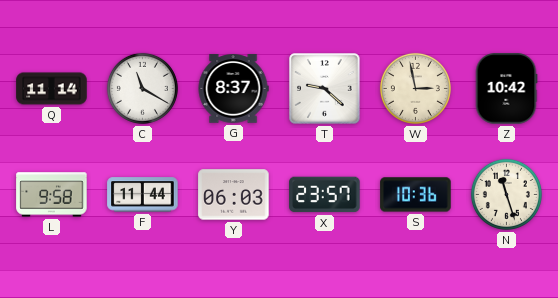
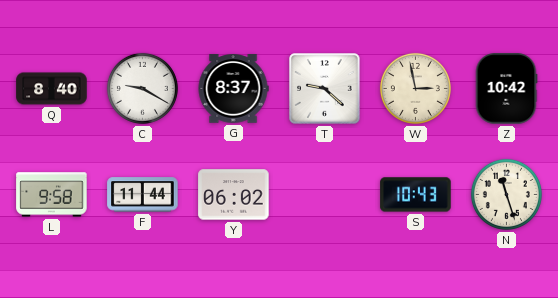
Q: 11:14 -> 8:40
C: 11:20 -> 9:20
Y: 06:03 -> 06:02
X: 23:57 -> none
S: 10:36 -> 10:43
